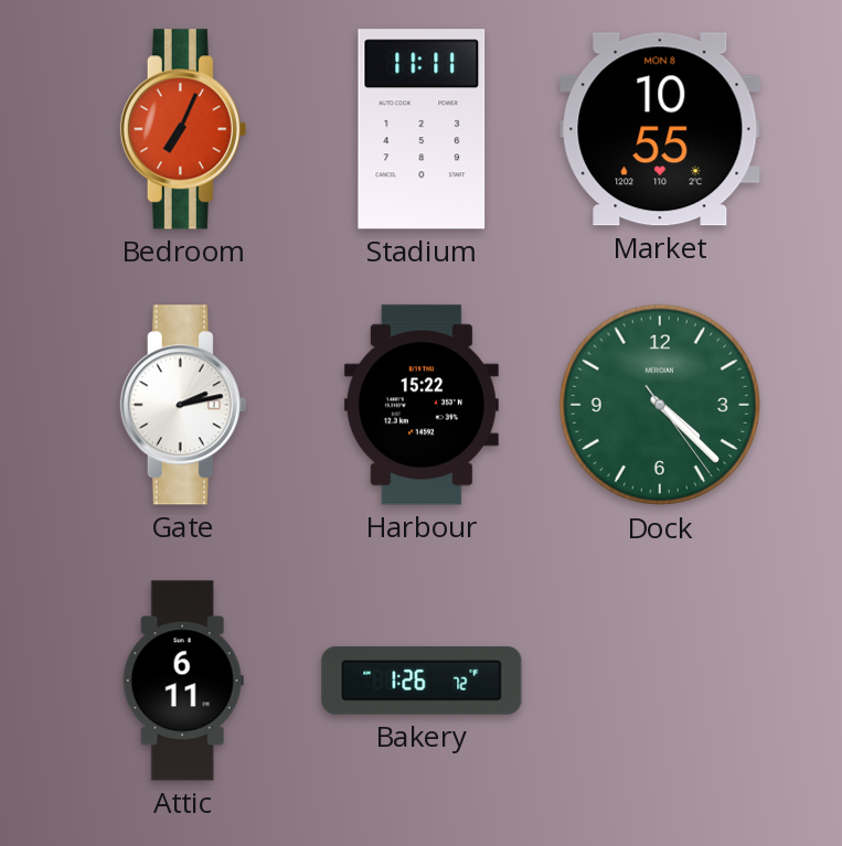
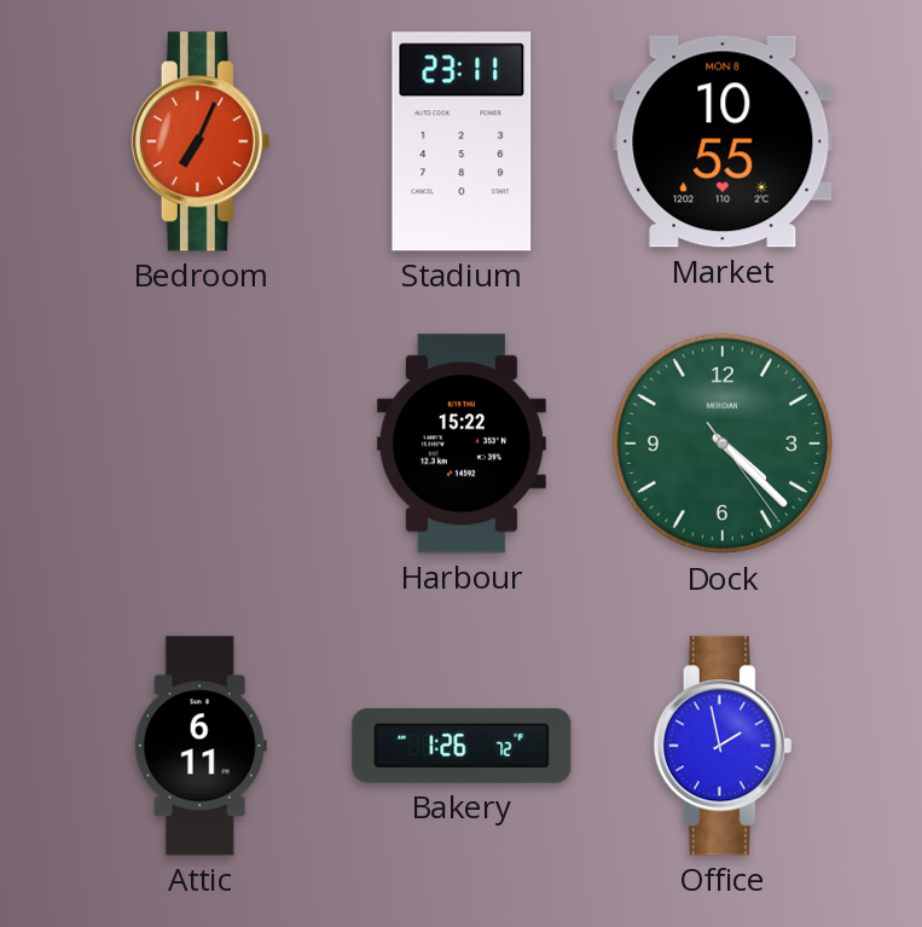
Stadium: 11:11 -> 23:11
Gate: 2:13 -> none
Office: none -> 1:58
